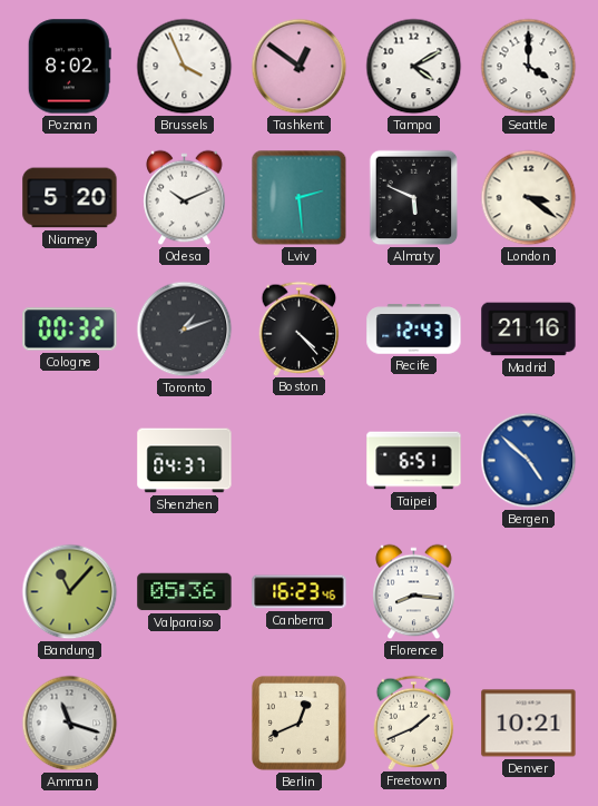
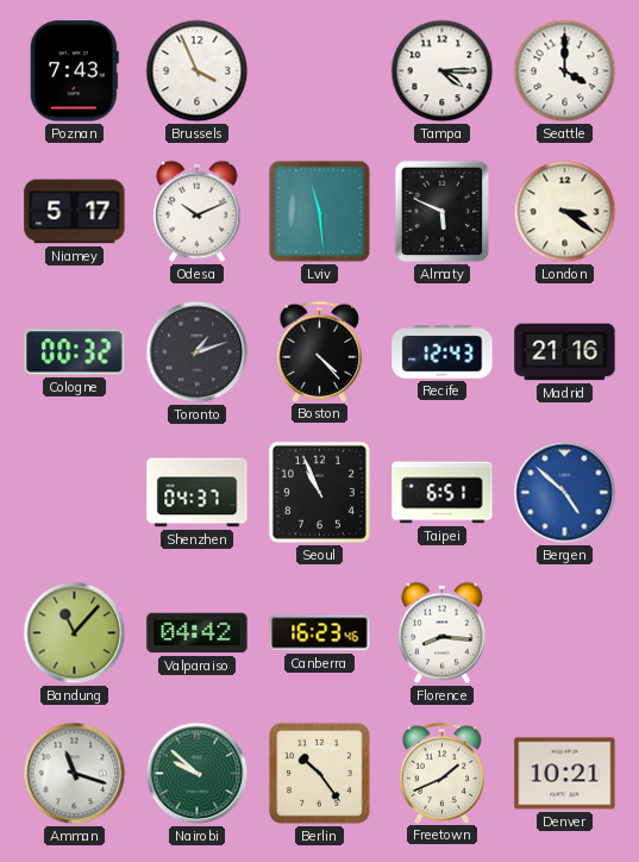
Poznan: 8:02 -> 7:43
Tashkent: 12:51 -> none
Tampa: 4:10 -> 4:15
Niamey: 5:20 -> 5:17
Lviv: 2:29 -> 11:29
Seoul: none -> 10:56
Valparaiso: 05:36 -> 04:42
Nairobi: none -> 9:52
Berlin: 12:41 -> 10:24
